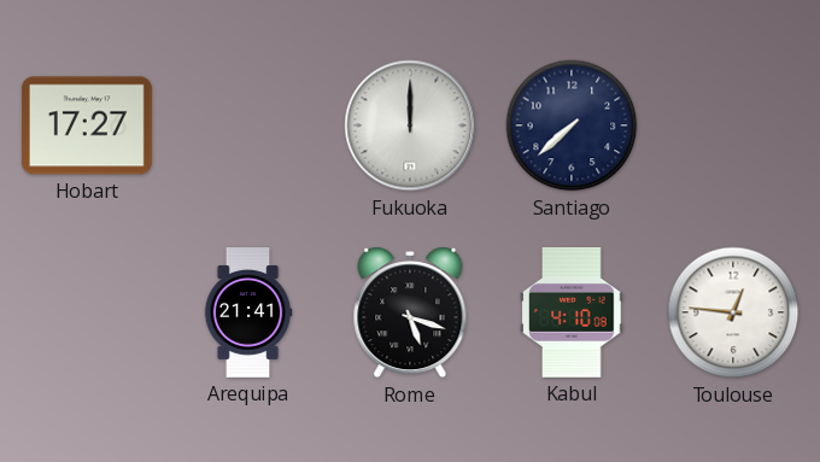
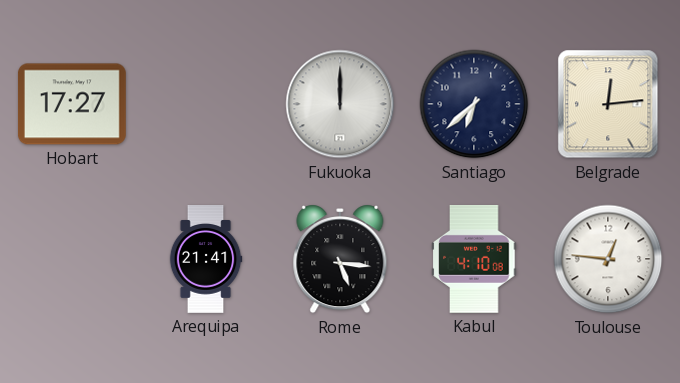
Santiago: 7:38 -> 6:38
Belgrade: none -> 12:14
Rome: 5:18 -> 5:16
